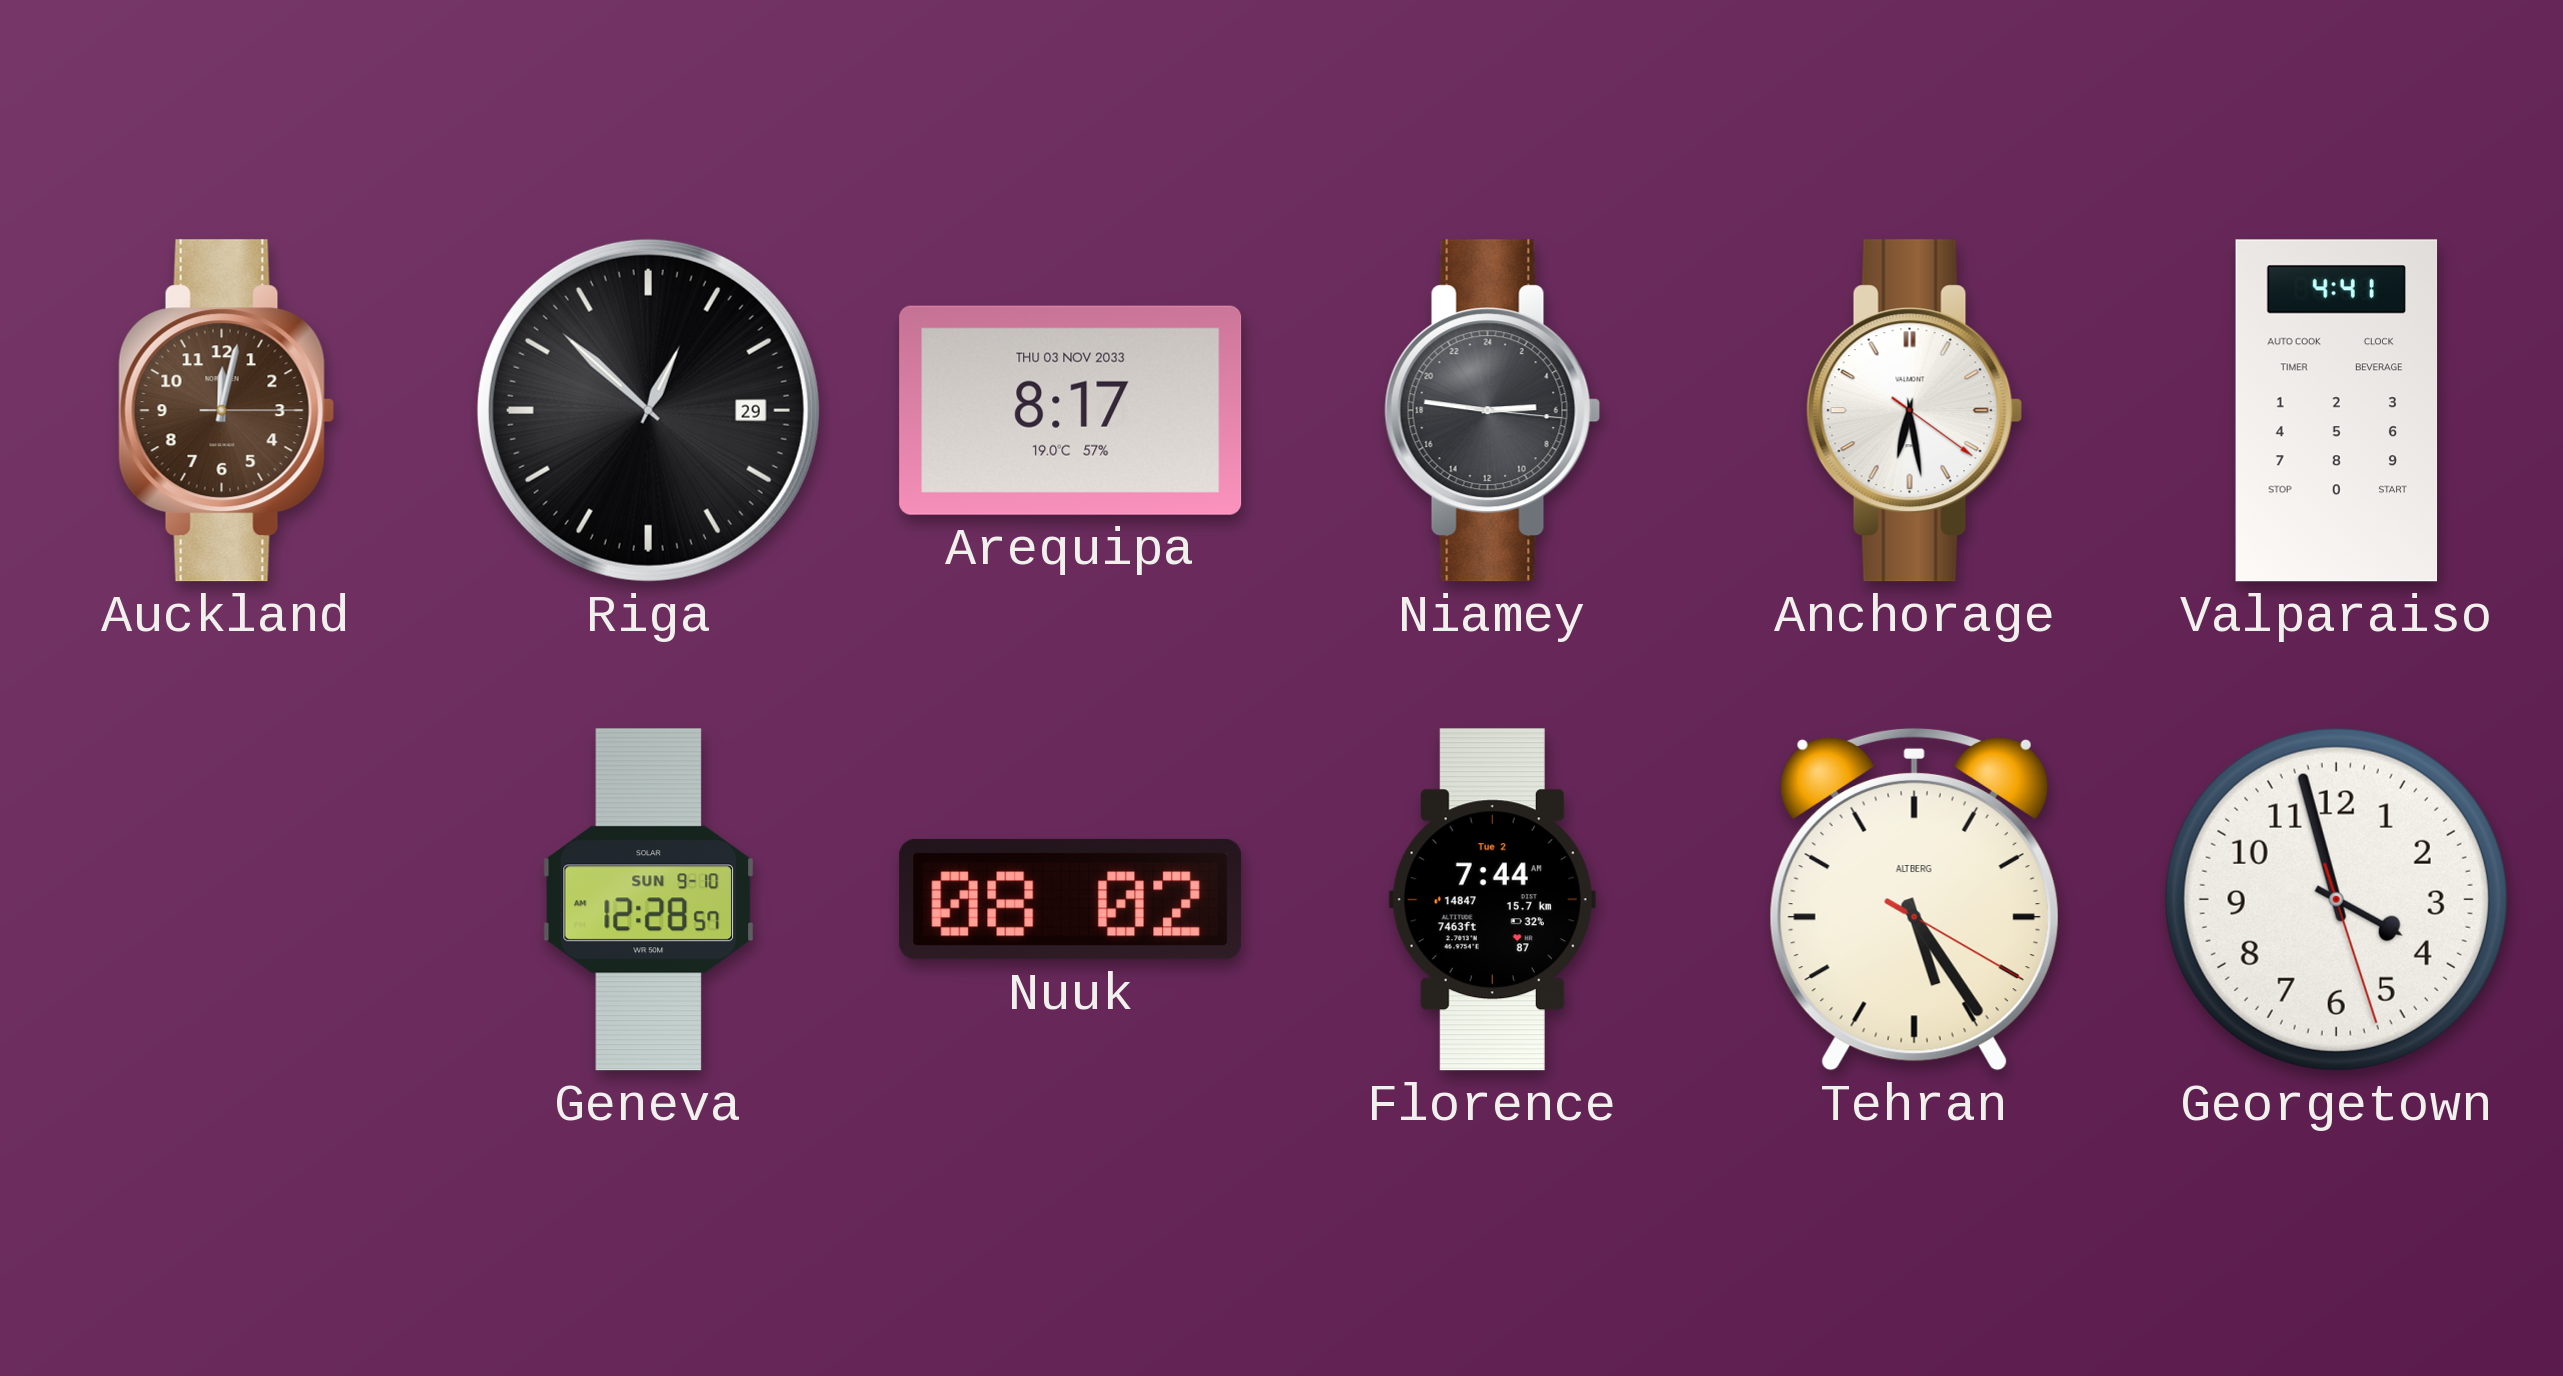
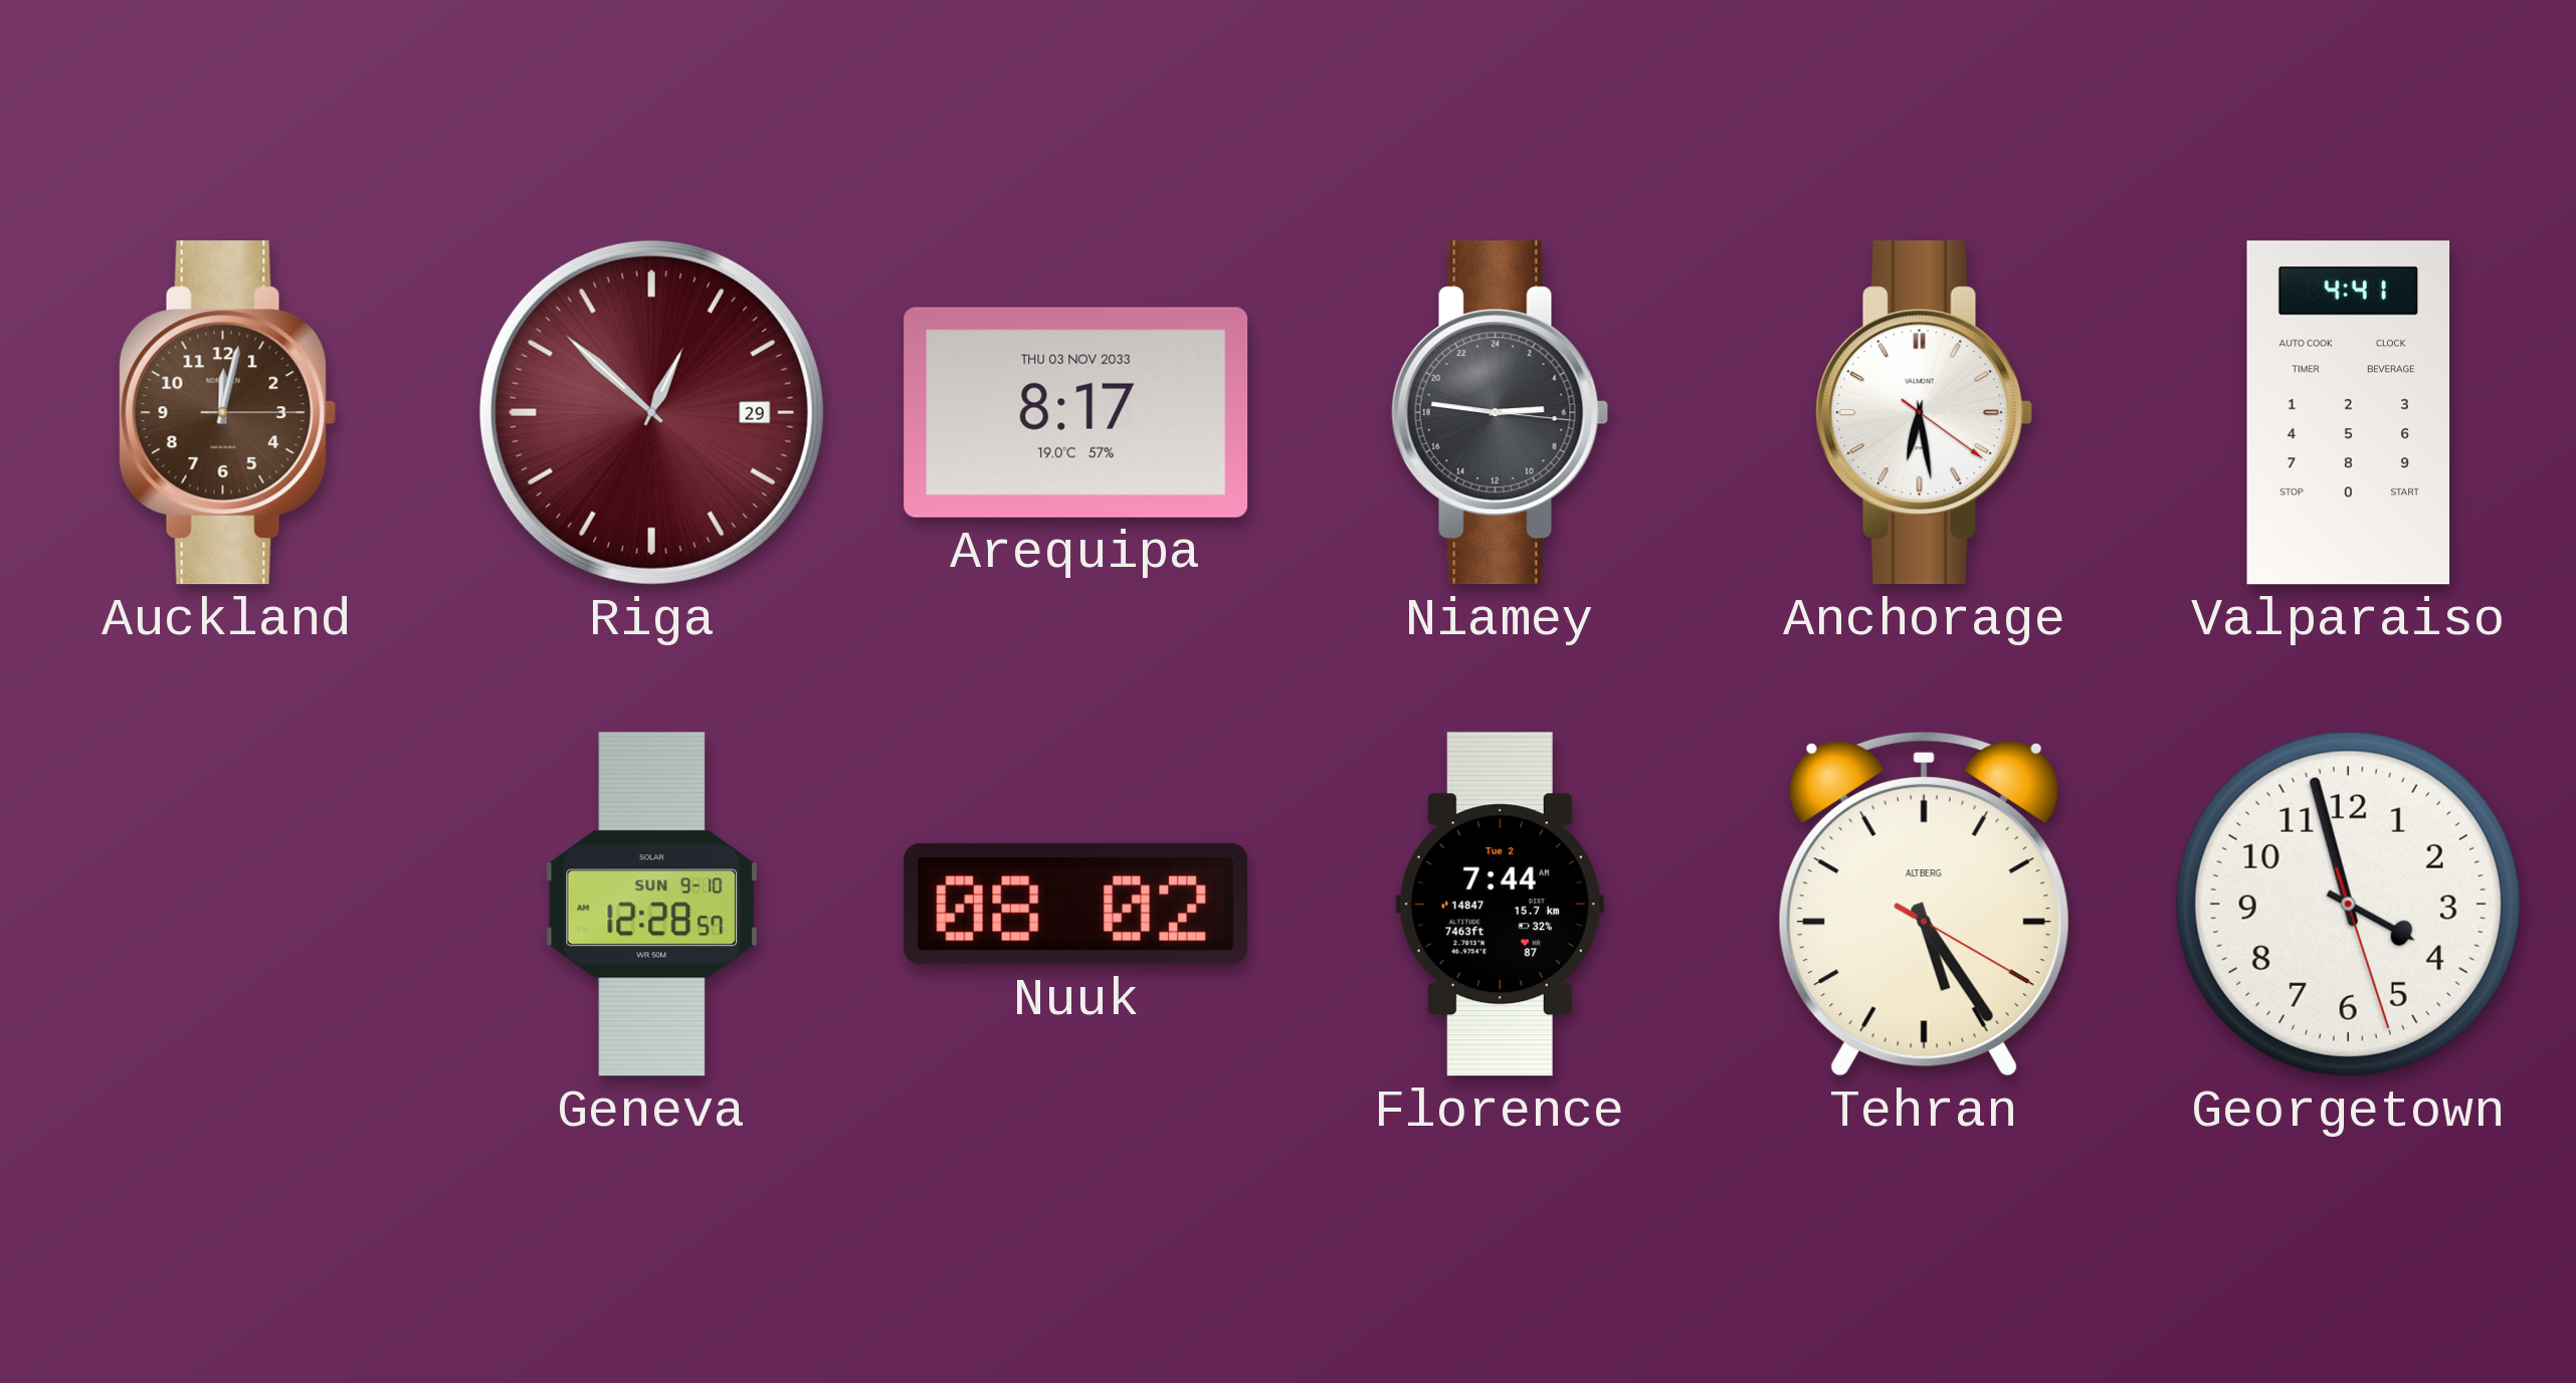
Riga dial: black -> burgundy
